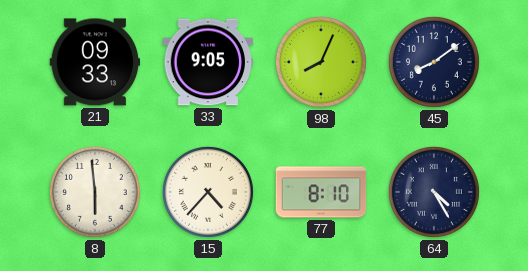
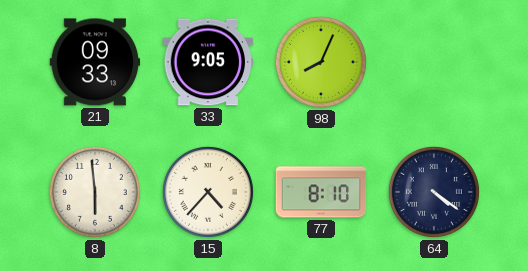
45: 8:09 -> none
64: 4:25 -> 4:21
